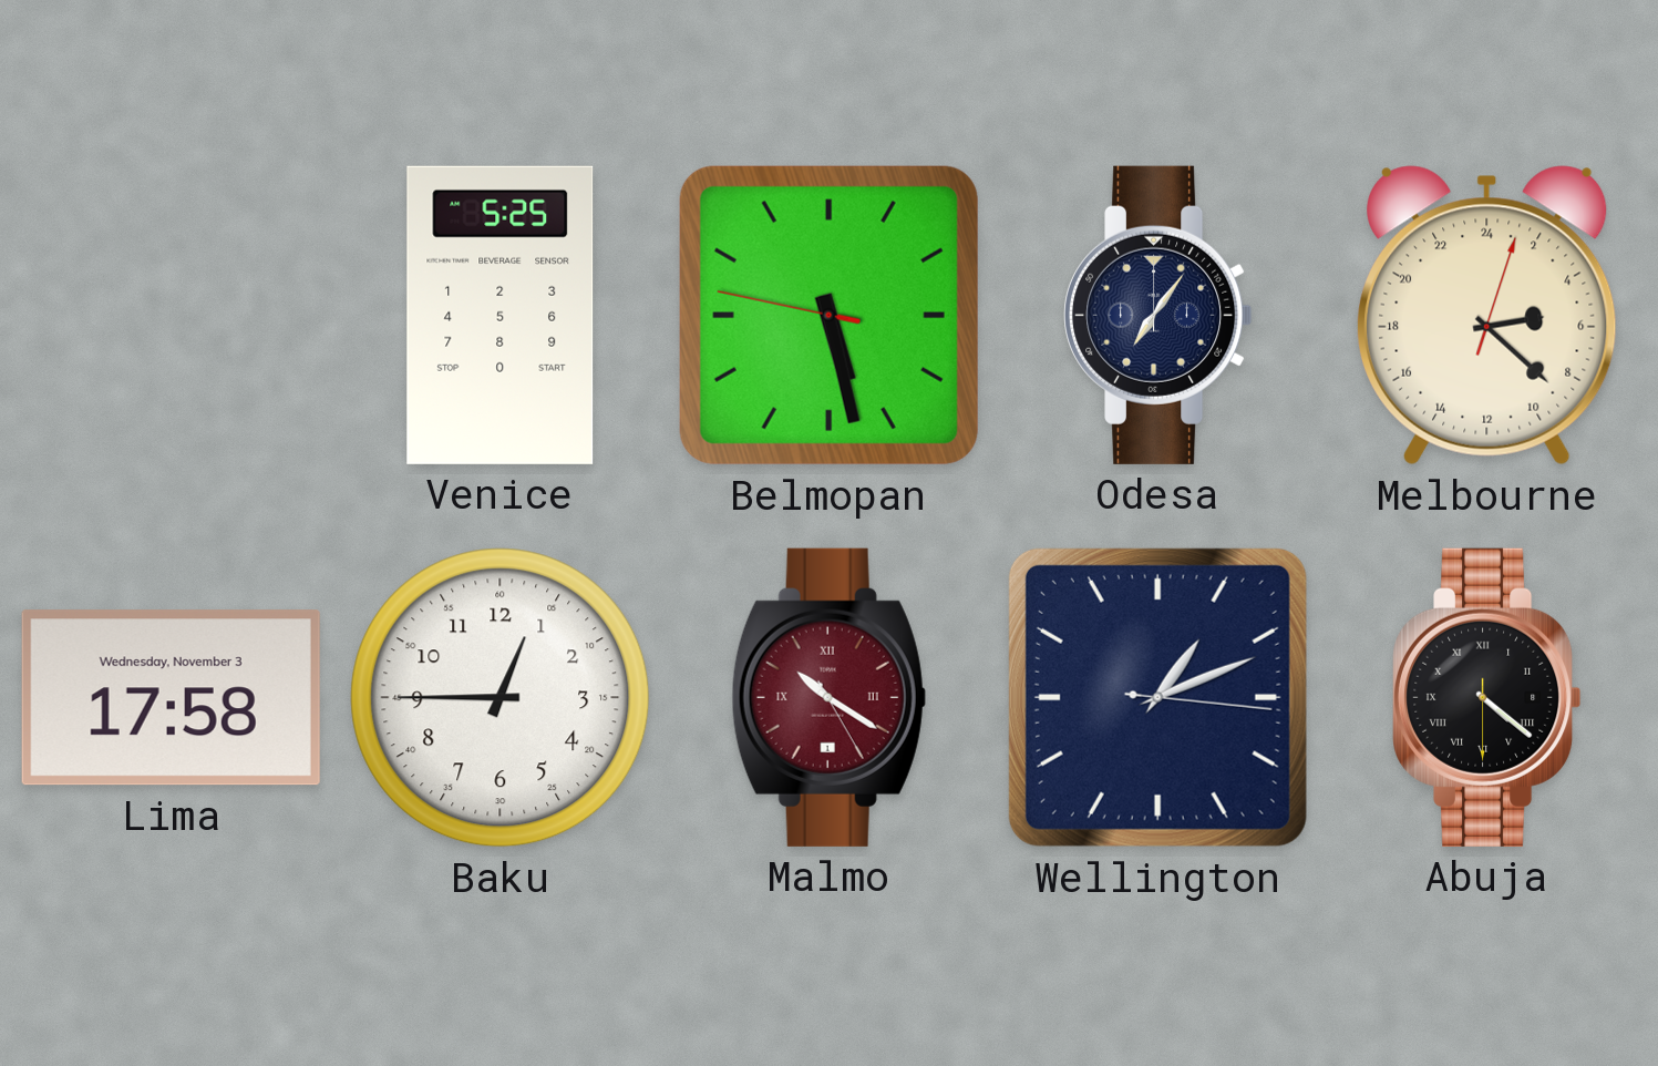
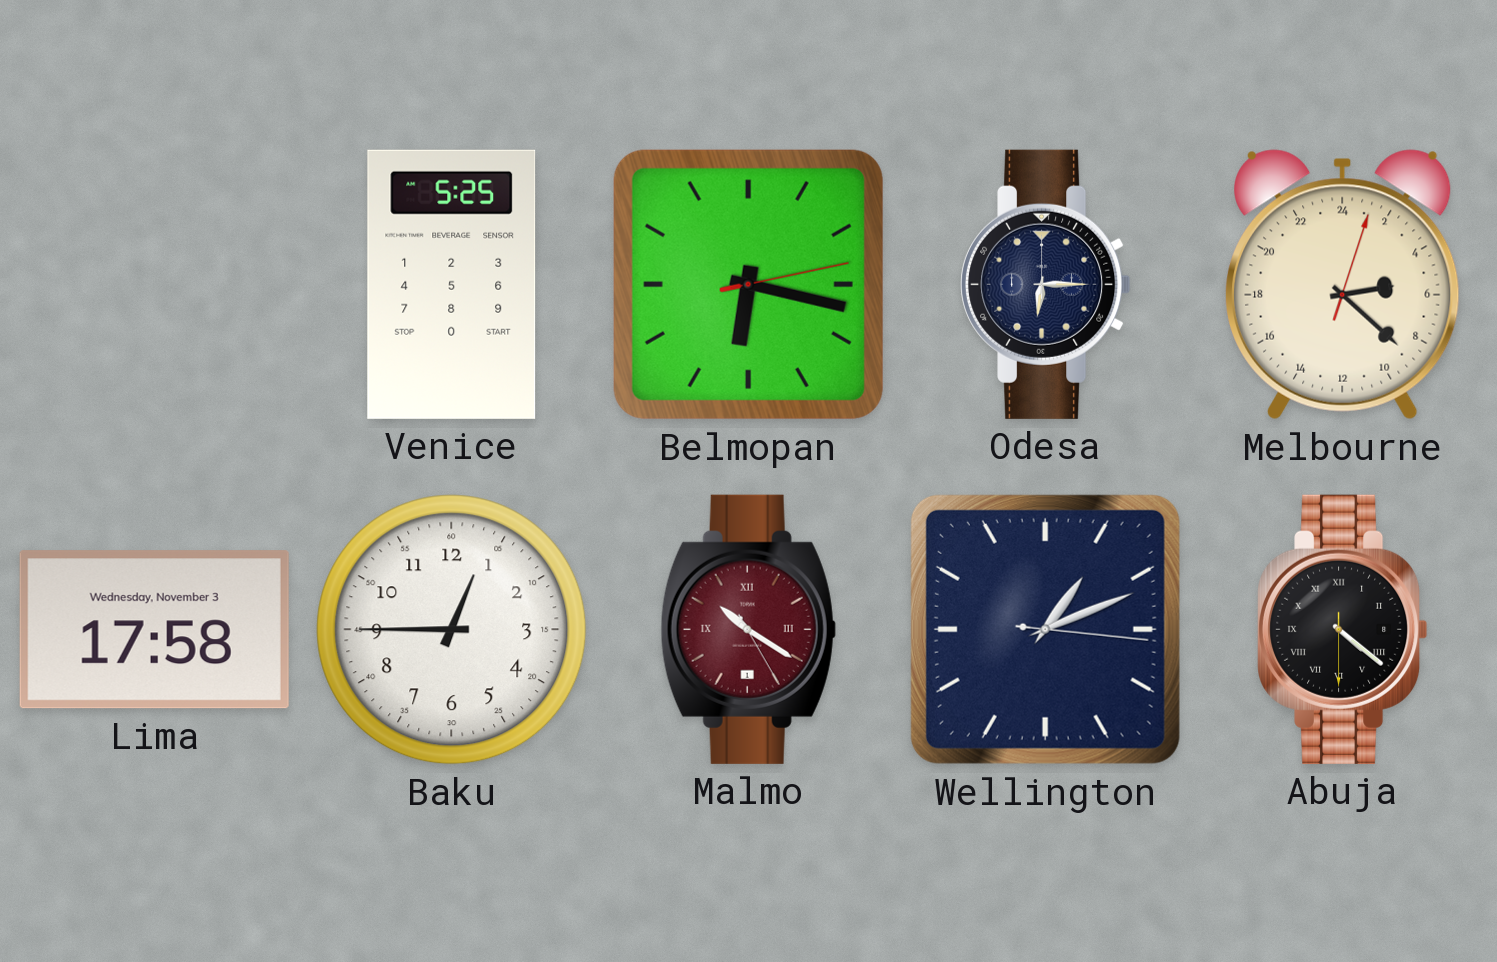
Belmopan: 5:27 -> 6:17
Odesa: 7:06 -> 6:15
